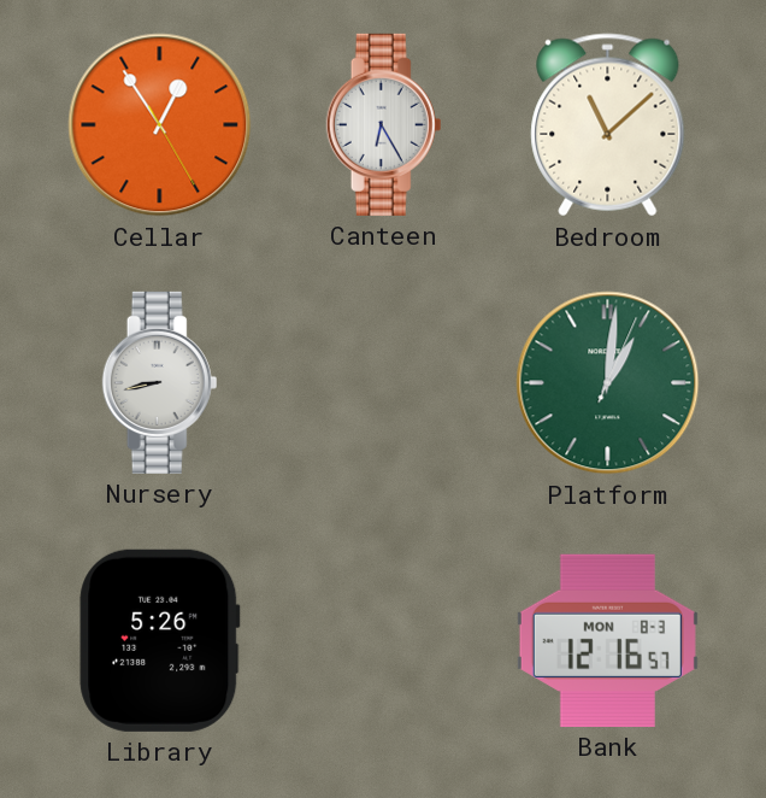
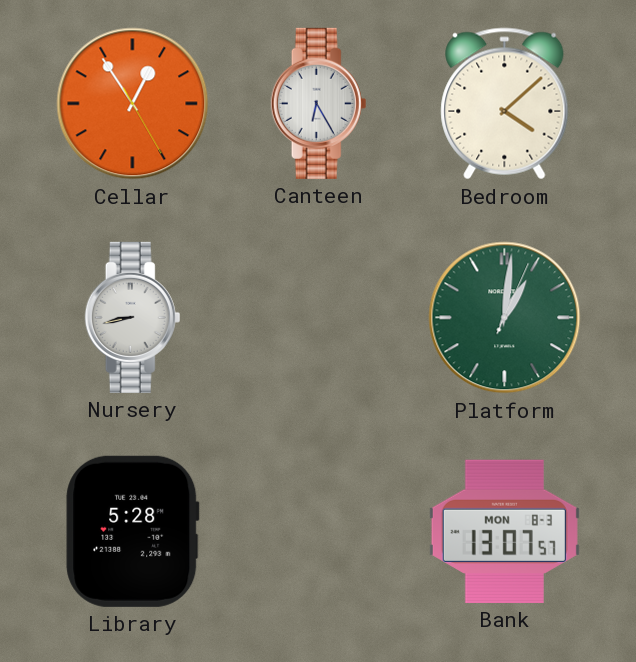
Bedroom: 11:08 -> 4:08
Library: 5:26 -> 5:28
Bank: 12:16 -> 13:07
